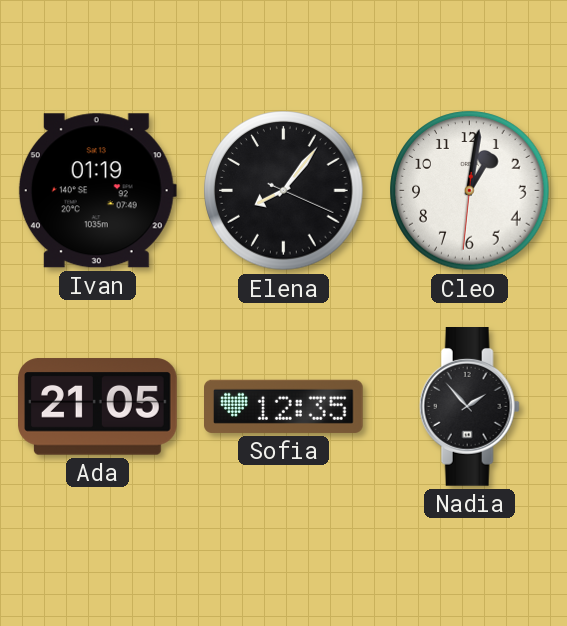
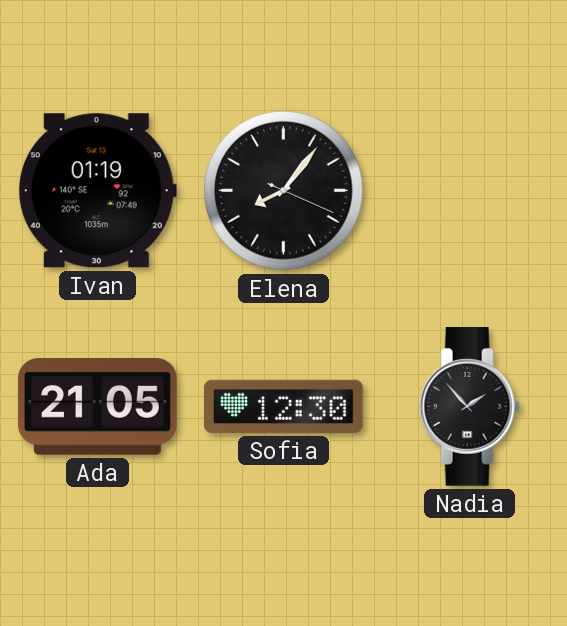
Cleo: 1:01 -> none
Sofia: 12:35 -> 12:30
